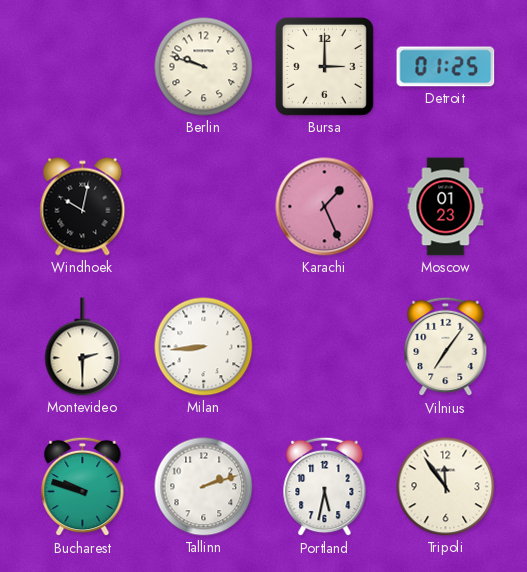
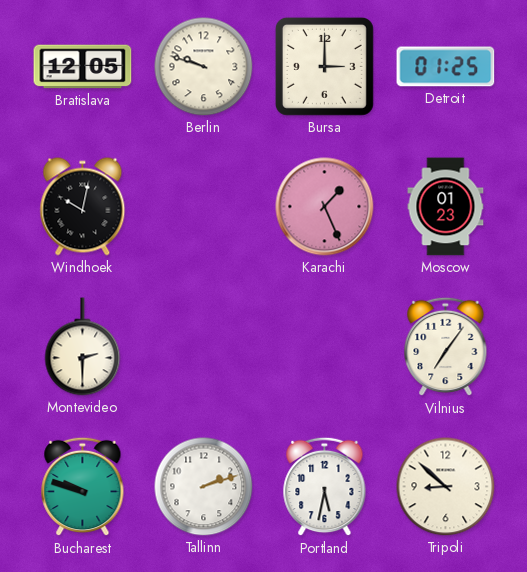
Bratislava: none -> 12:05
Milan: 8:44 -> none
Tripoli: 11:54 -> 8:52
